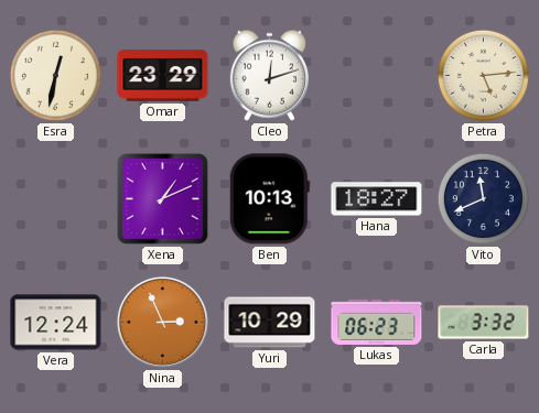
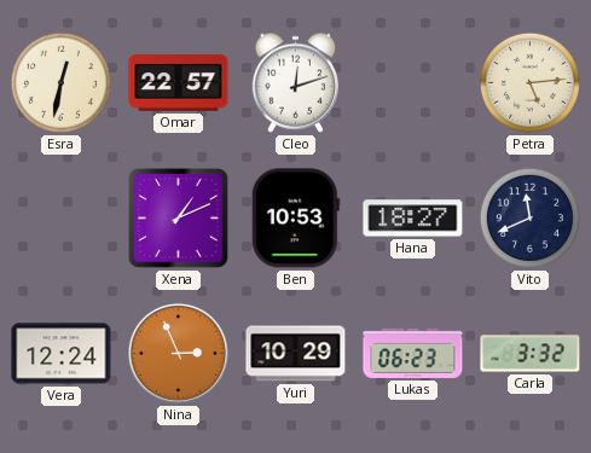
Omar: 23:29 -> 22:57
Ben: 10:13 -> 10:53
